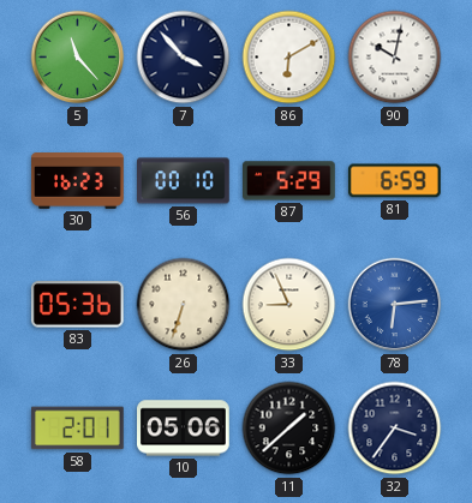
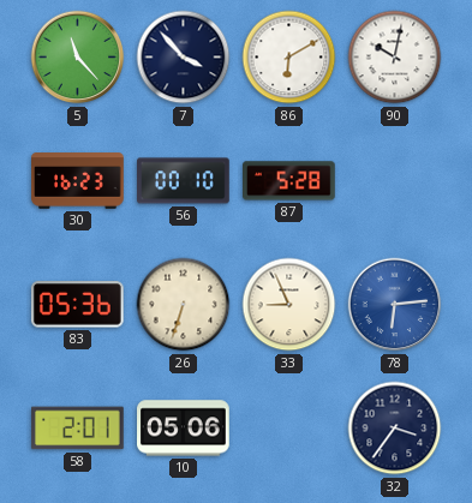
87: 5:29 -> 5:28
81: 6:59 -> none
11: 1:38 -> none
